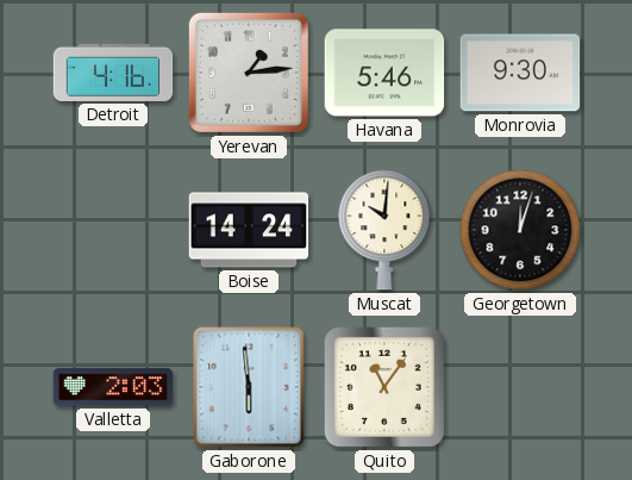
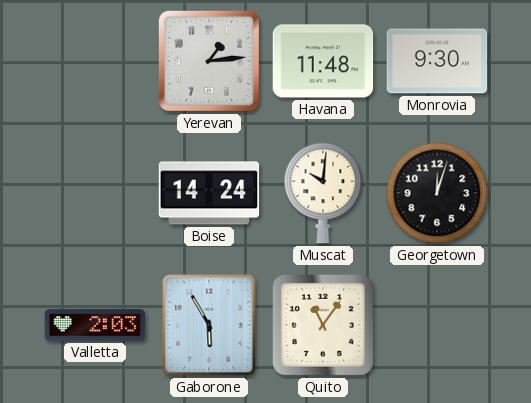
Detroit: 4:16 -> none
Havana: 5:46 -> 11:48
Gaborone: 5:59 -> 5:55
